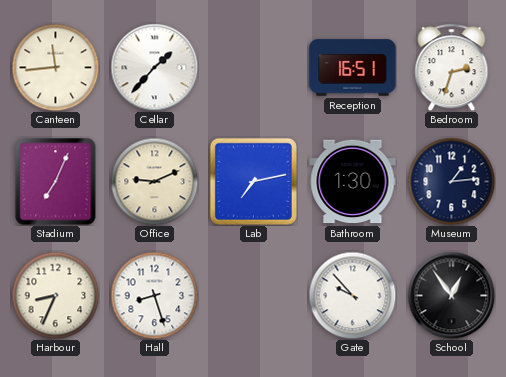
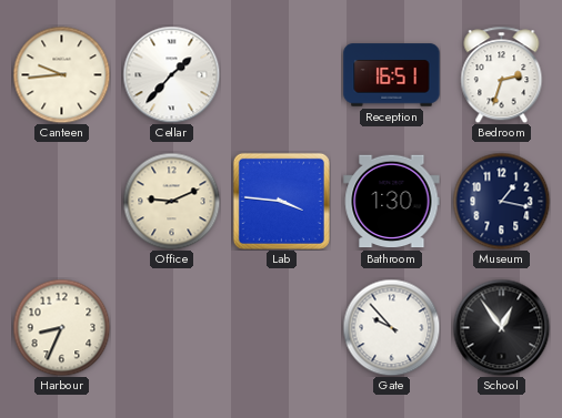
Canteen: 11:44 -> 9:44
Stadium: 7:04 -> none
Lab: 7:13 -> 3:46
Museum: 1:14 -> 1:17
Hall: 8:27 -> none
